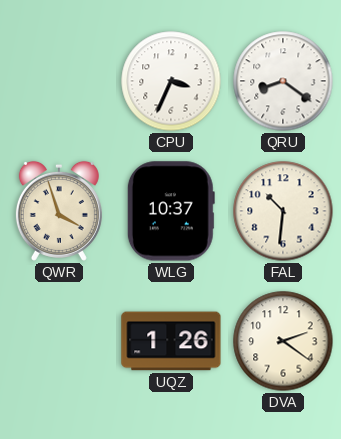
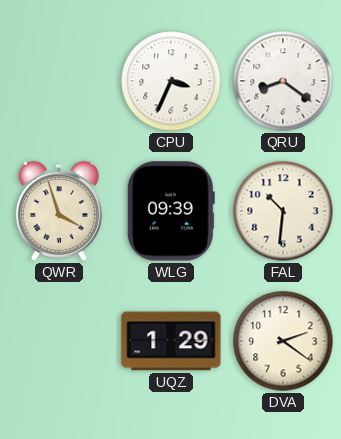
WLG: 10:37 -> 09:39
UQZ: 1:26 -> 1:29
